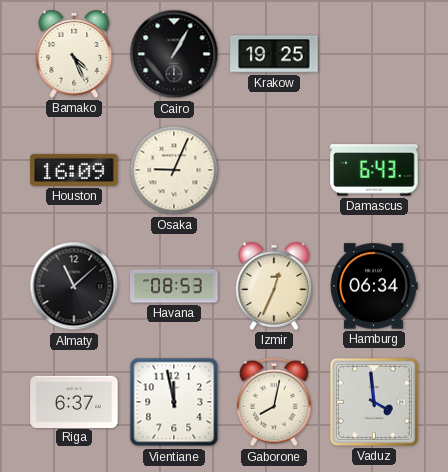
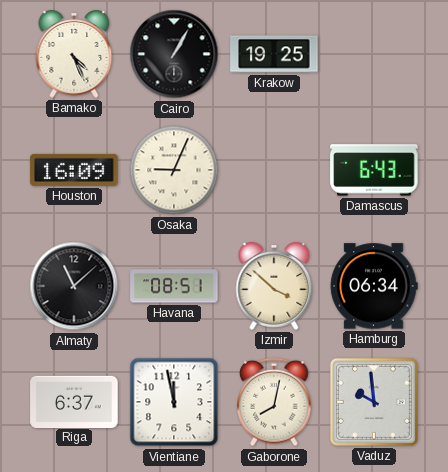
Havana: 08:53 -> 08:51
Izmir: 12:34 -> 3:52
Vaduz: 3:59 -> 9:59
